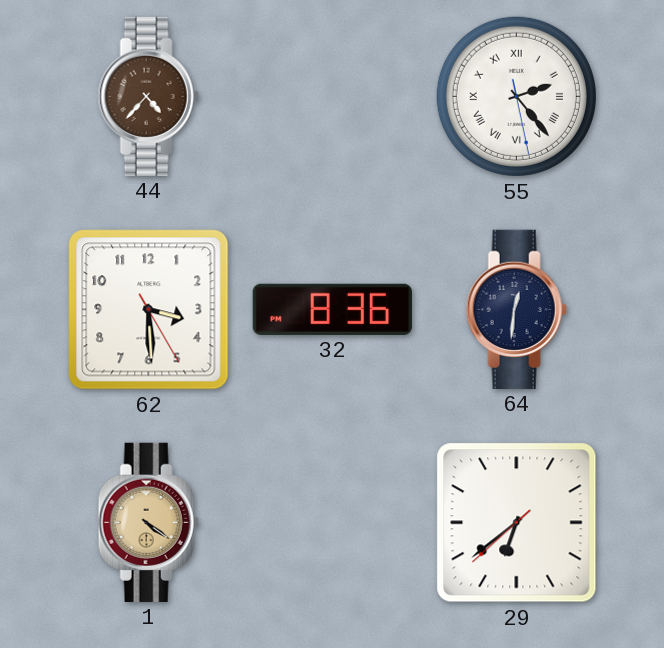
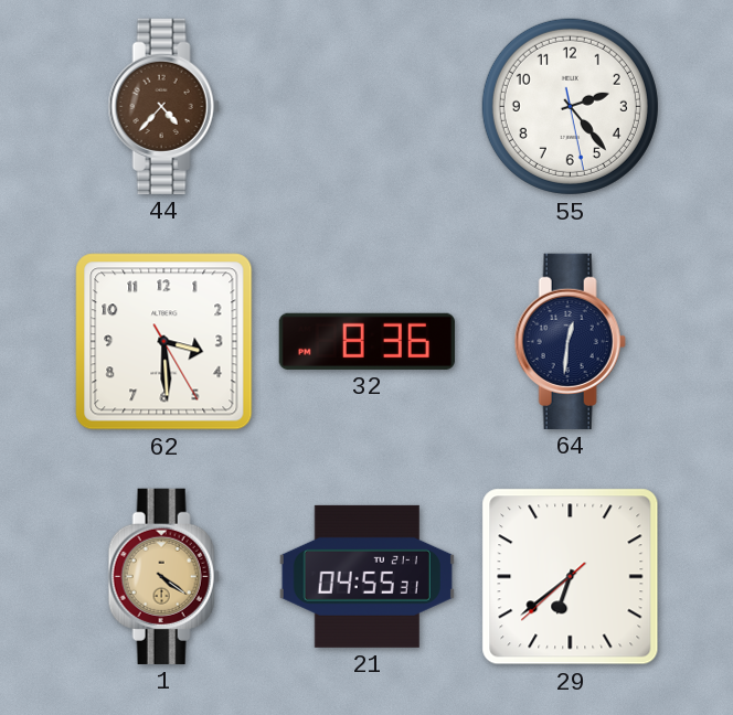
55 numerals: Roman -> Arabic
21: none -> 04:55
